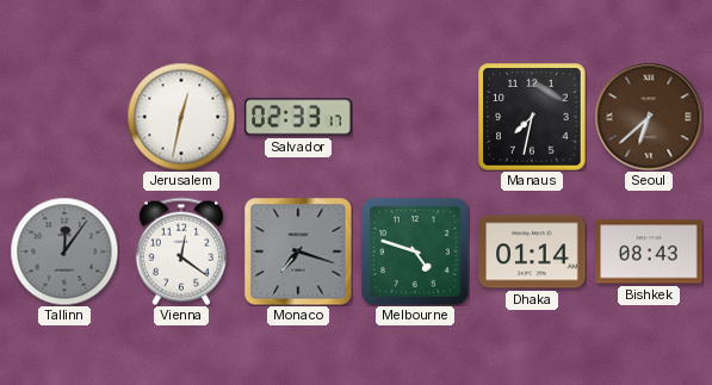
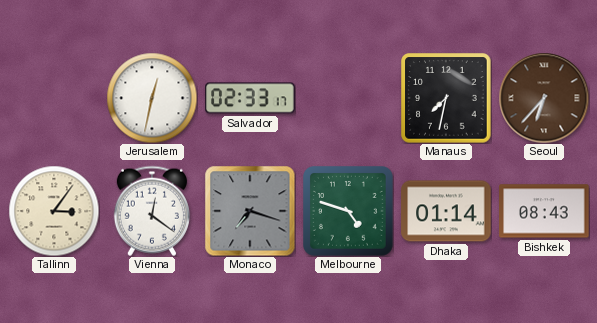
Seoul: 6:38 -> 6:37
Tallinn: 12:06 -> 3:06
Tallinn dial: grey -> cream
